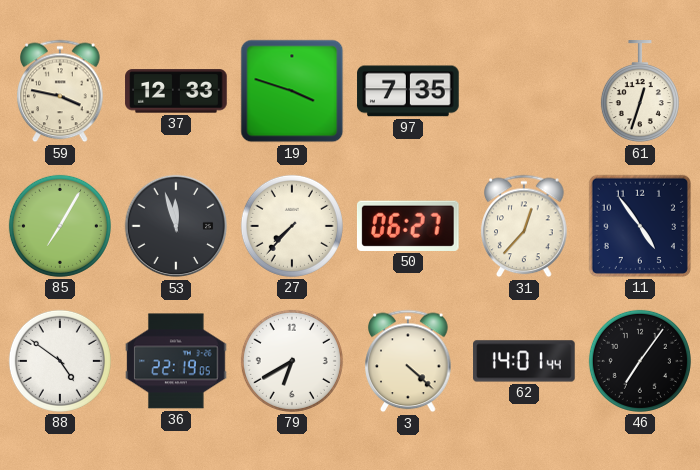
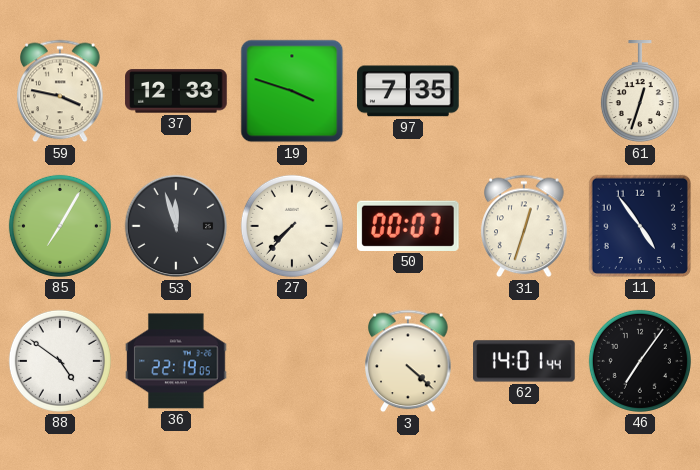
50: 06:27 -> 00:07
31: 12:37 -> 12:33
79: 6:40 -> none
